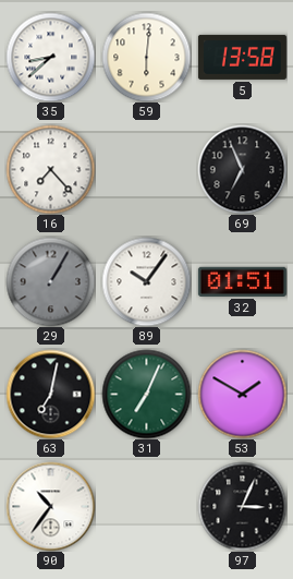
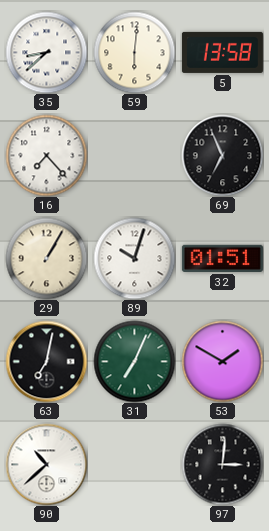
29 dial: grey -> cream
89: 10:06 -> 10:03
90: 10:36 -> 10:38
97: 3:04 -> 3:01
